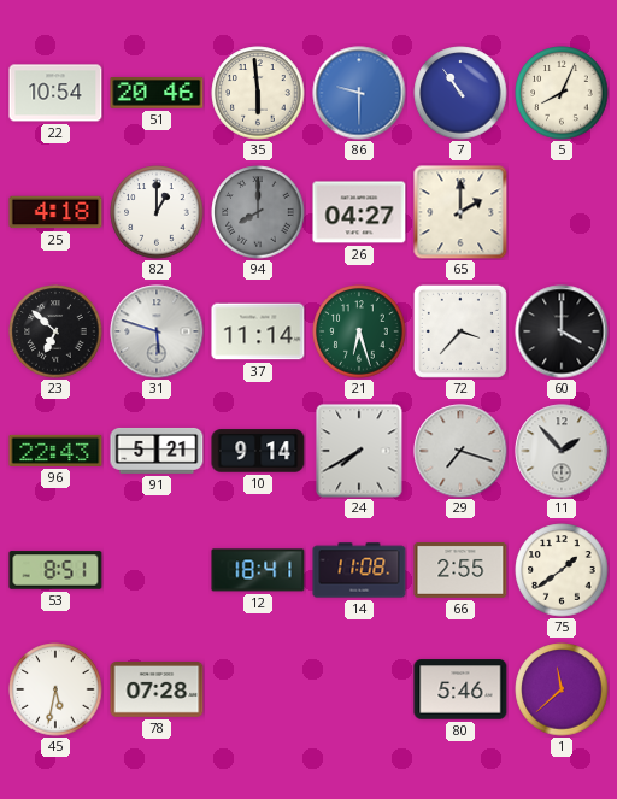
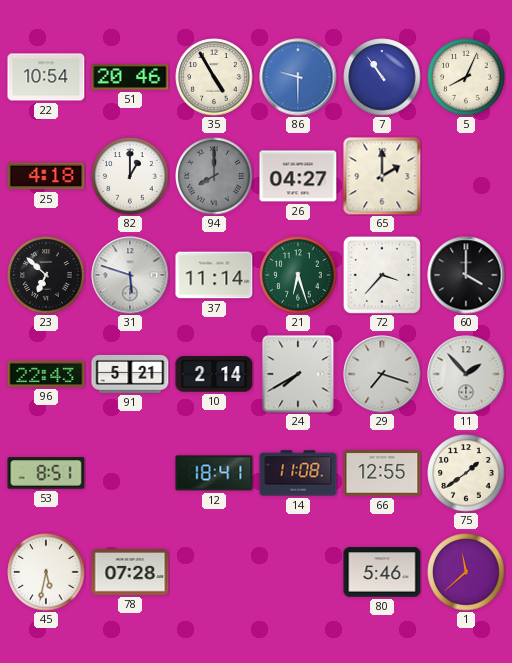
35: 5:59 -> 4:55
10: 9:14 -> 2:14
66: 2:55 -> 12:55
